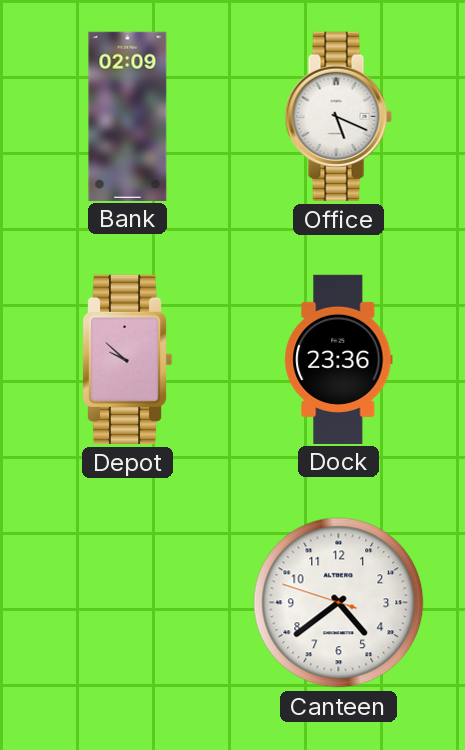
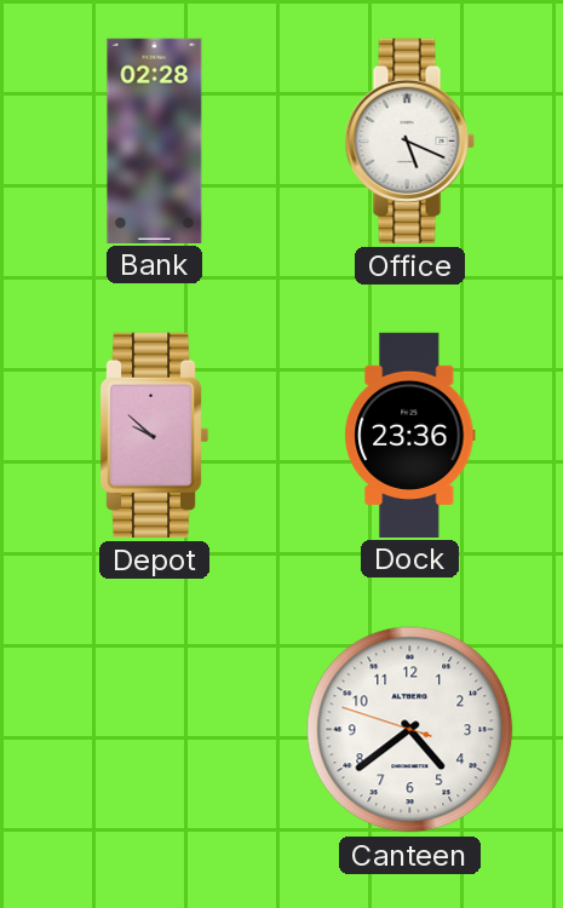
Bank: 02:09 -> 02:28
